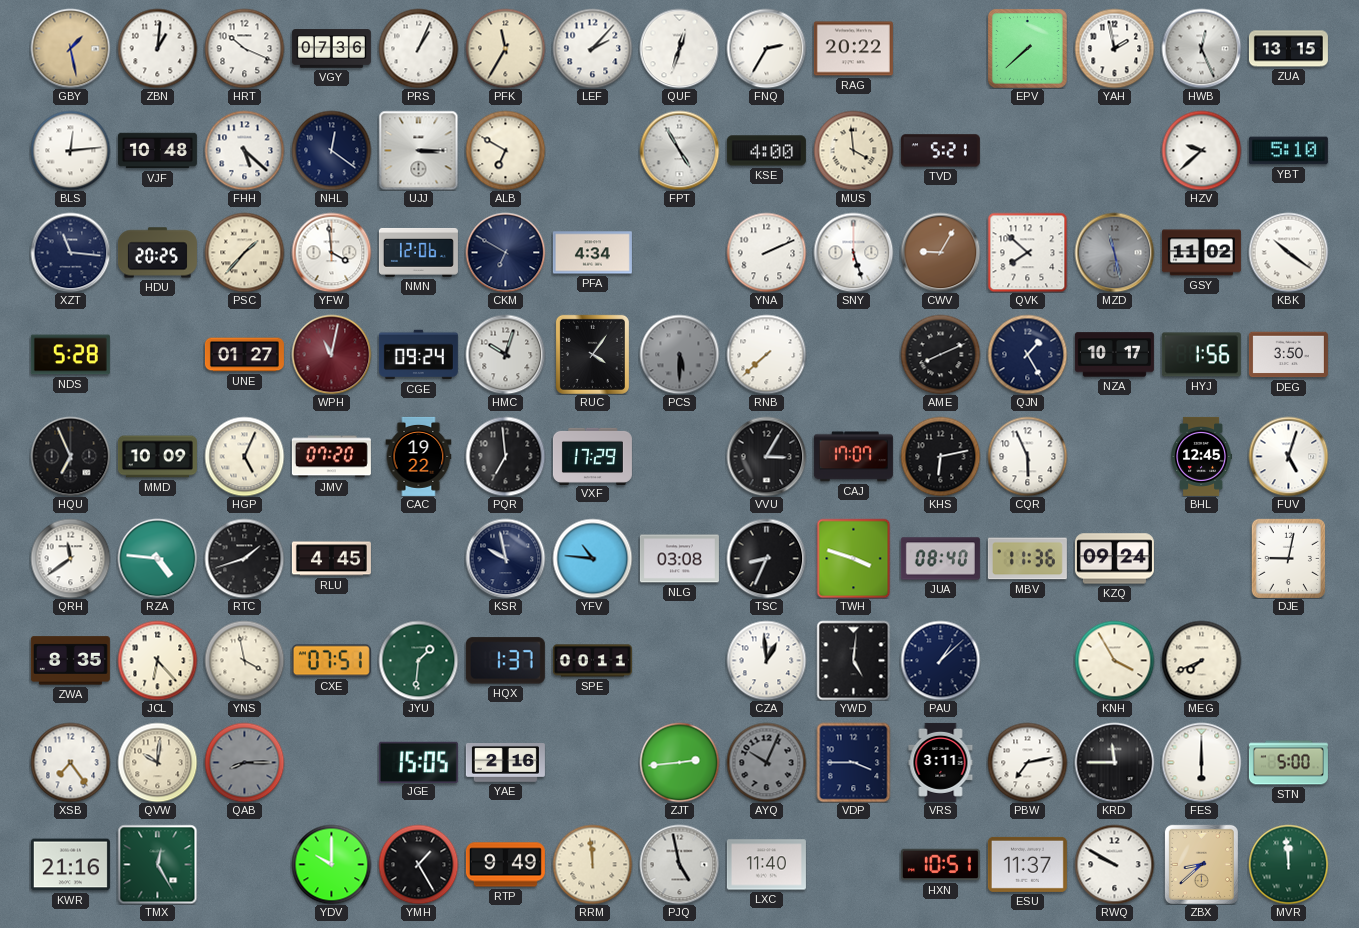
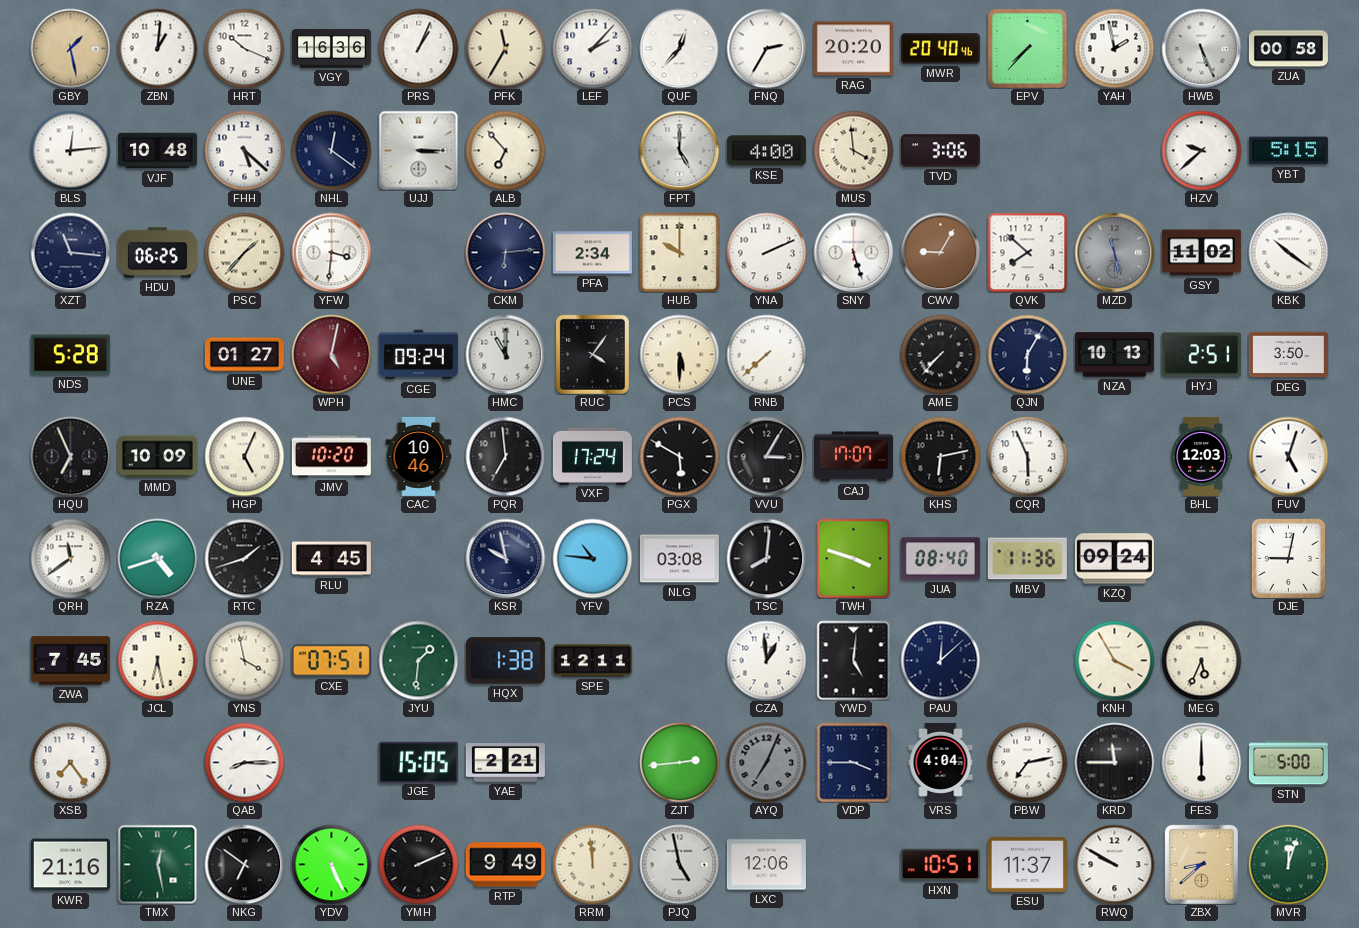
VGY: 07:36 -> 16:36
QUF: 12:33 -> 12:37
RAG: 20:22 -> 20:20
MWR: none -> 20:40
EPV: 7:38 -> 7:37
HWB: 12:26 -> 5:26
ZUA: 13:15 -> 00:58
ALB: 6:50 -> 6:53
FPT: 4:55 -> 5:00
TVD: 5:21 -> 3:06
YBT: 5:10 -> 5:15
HDU: 20:25 -> 06:25
YFW: 3:59 -> 3:31
NMN: 12:06 -> none
CKM: 6:50 -> 6:14
PFA: 4:34 -> 2:34
HUB: none -> 10:00
WPH: 11:02 -> 5:02
HMC: 10:03 -> 11:00
PCS dial: grey -> cream
AME: 8:11 -> 7:37
QJN: 1:25 -> 6:05
NZA: 10:17 -> 10:13
HYJ: 1:56 -> 2:51
JMV: 07:20 -> 10:20
CAC: 19:22 -> 10:46
VXF: 17:29 -> 17:24
PGX: none -> 5:50
BHL: 12:45 -> 12:03
RZA: 4:46 -> 4:42
TSC: 8:34 -> 8:01
ZWA: 8:35 -> 7:45
JCL: 6:23 -> 6:28
HQX: 1:37 -> 1:38
SPE: 00:11 -> 12:11
PAU: 1:08 -> 12:08
MEG: 7:41 -> 5:34
QVW: 10:01 -> none
QAB dial: grey -> white
YAE: 2:16 -> 2:21
AYQ: 10:04 -> 7:04
VRS: 3:11 -> 4:04
TMX: 12:25 -> 12:28
NKG: none -> 6:51
YDV: 10:00 -> 5:26
YMH: 1:25 -> 2:11
LXC: 11:40 -> 12:06
MVR: 11:59 -> 12:03
